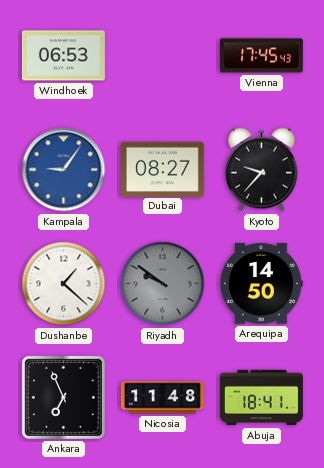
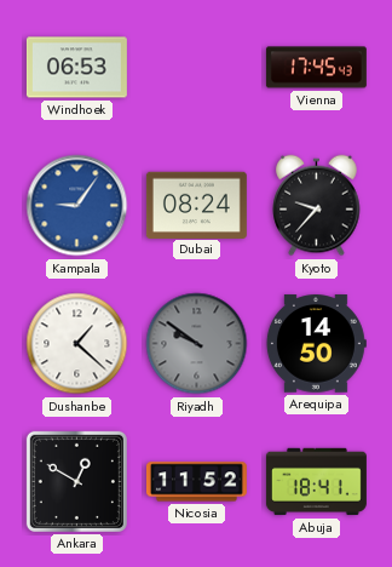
Dubai: 08:27 -> 08:24
Ankara: 6:56 -> 12:50
Nicosia: 11:48 -> 11:52
